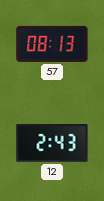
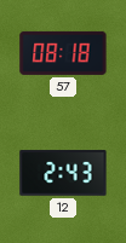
57: 08:13 -> 08:18
